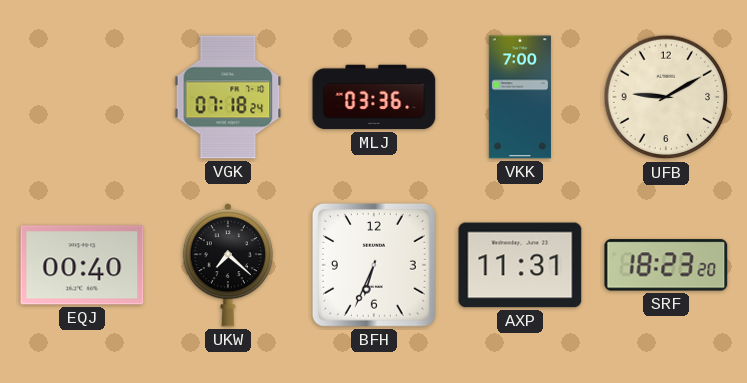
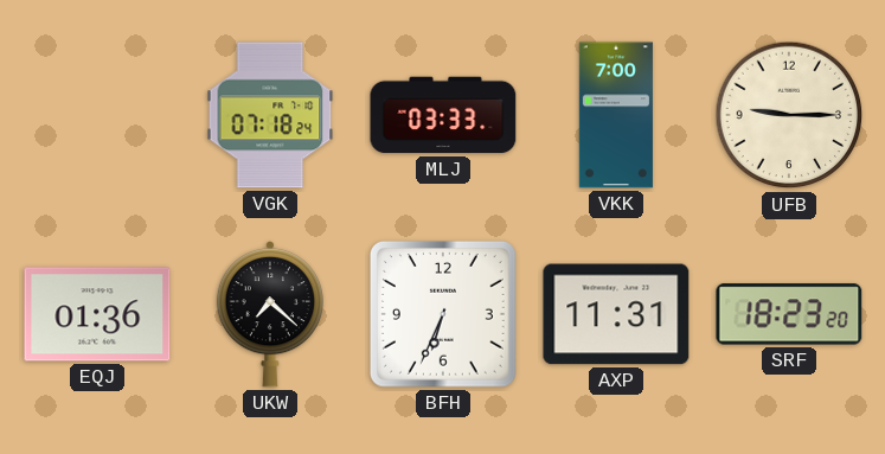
MLJ: 03:36 -> 03:33
UFB: 9:10 -> 9:15
EQJ: 00:40 -> 01:36
